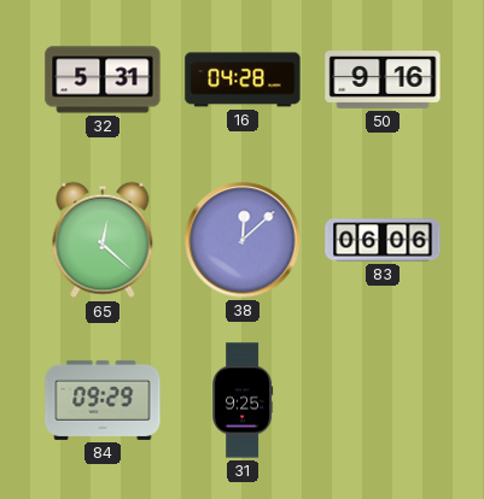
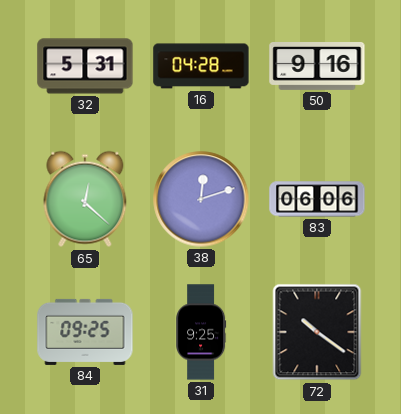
38: 12:08 -> 12:12
84: 09:29 -> 09:25
72: none -> 10:21
